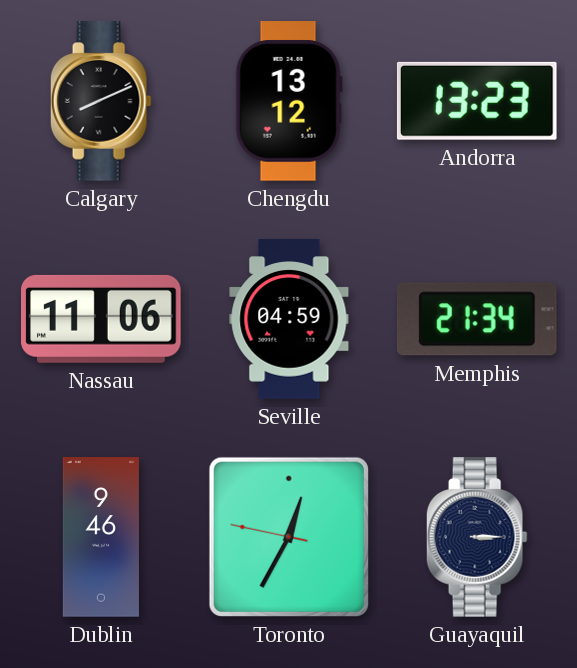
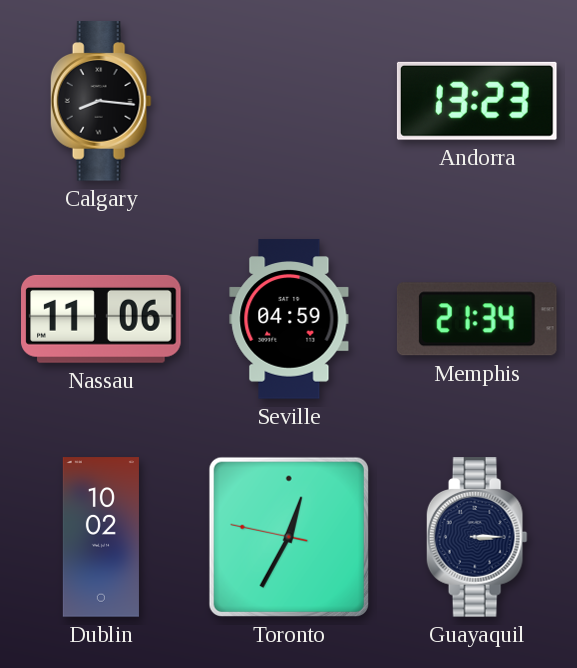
Calgary: 8:11 -> 8:16
Chengdu: 13:12 -> none
Dublin: 9:46 -> 10:02
